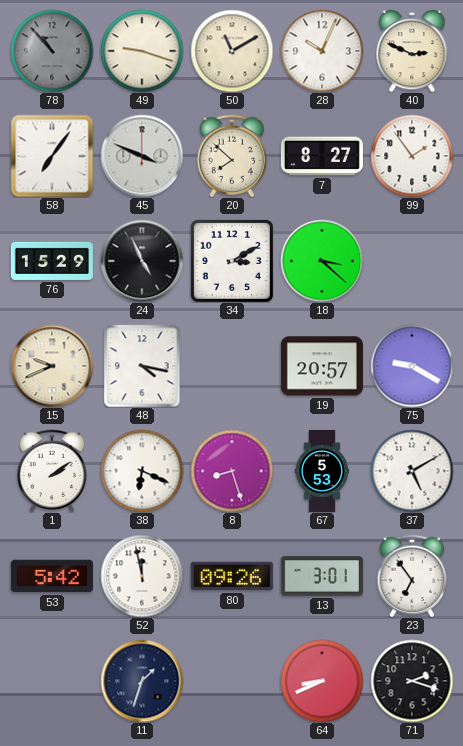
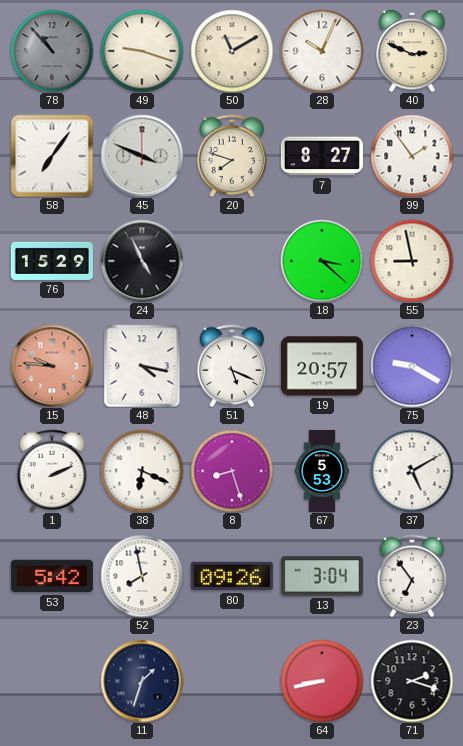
20: 7:52 -> 7:48
34: 3:10 -> none
55: none -> 8:58
15: 9:41 -> 9:46
15 dial: cream -> salmon
51: none -> 5:19
1: 2:09 -> 2:11
52: 11:58 -> 7:58
13: 3:01 -> 3:04
64: 8:41 -> 8:43
